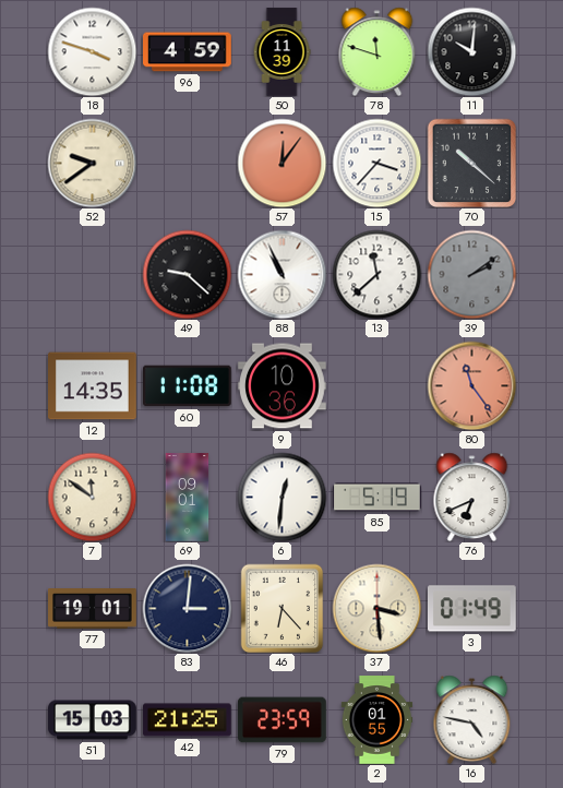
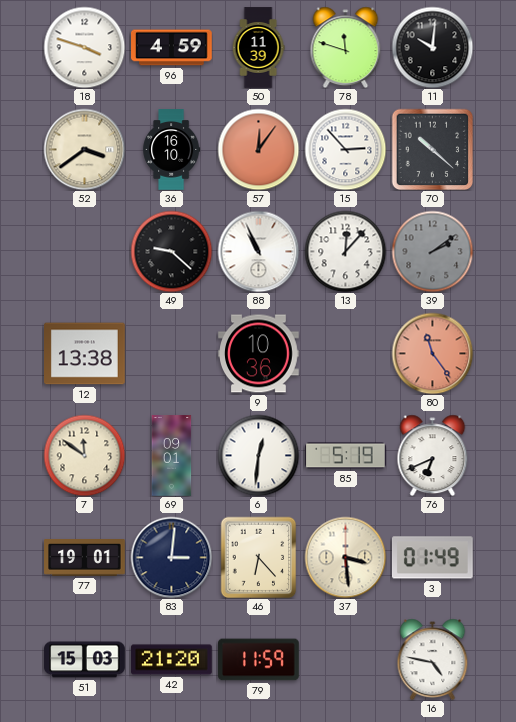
52: 9:39 -> 3:39
36: none -> 16:10
15: 3:37 -> 2:53
13: 11:38 -> 12:07
12: 14:35 -> 13:38
60: 11:08 -> none
42: 21:25 -> 21:20
79: 23:59 -> 11:59
2: 01:55 -> none
